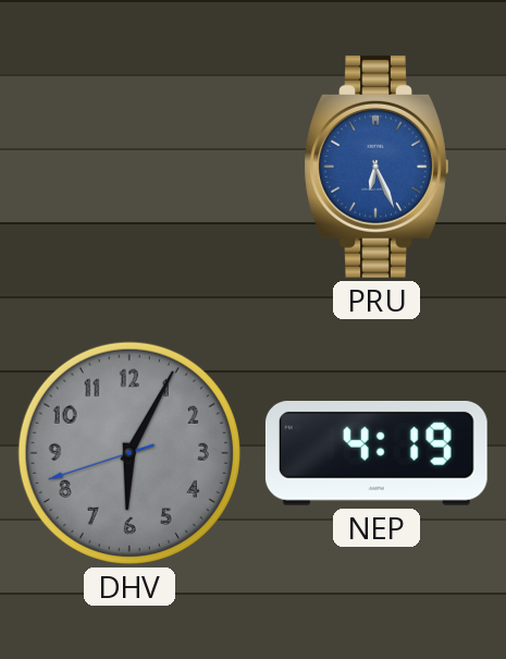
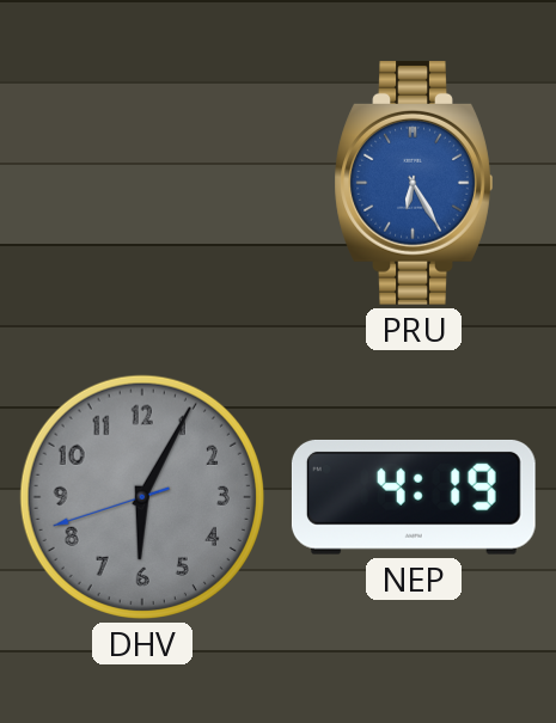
PRU: 6:26 -> 6:25
